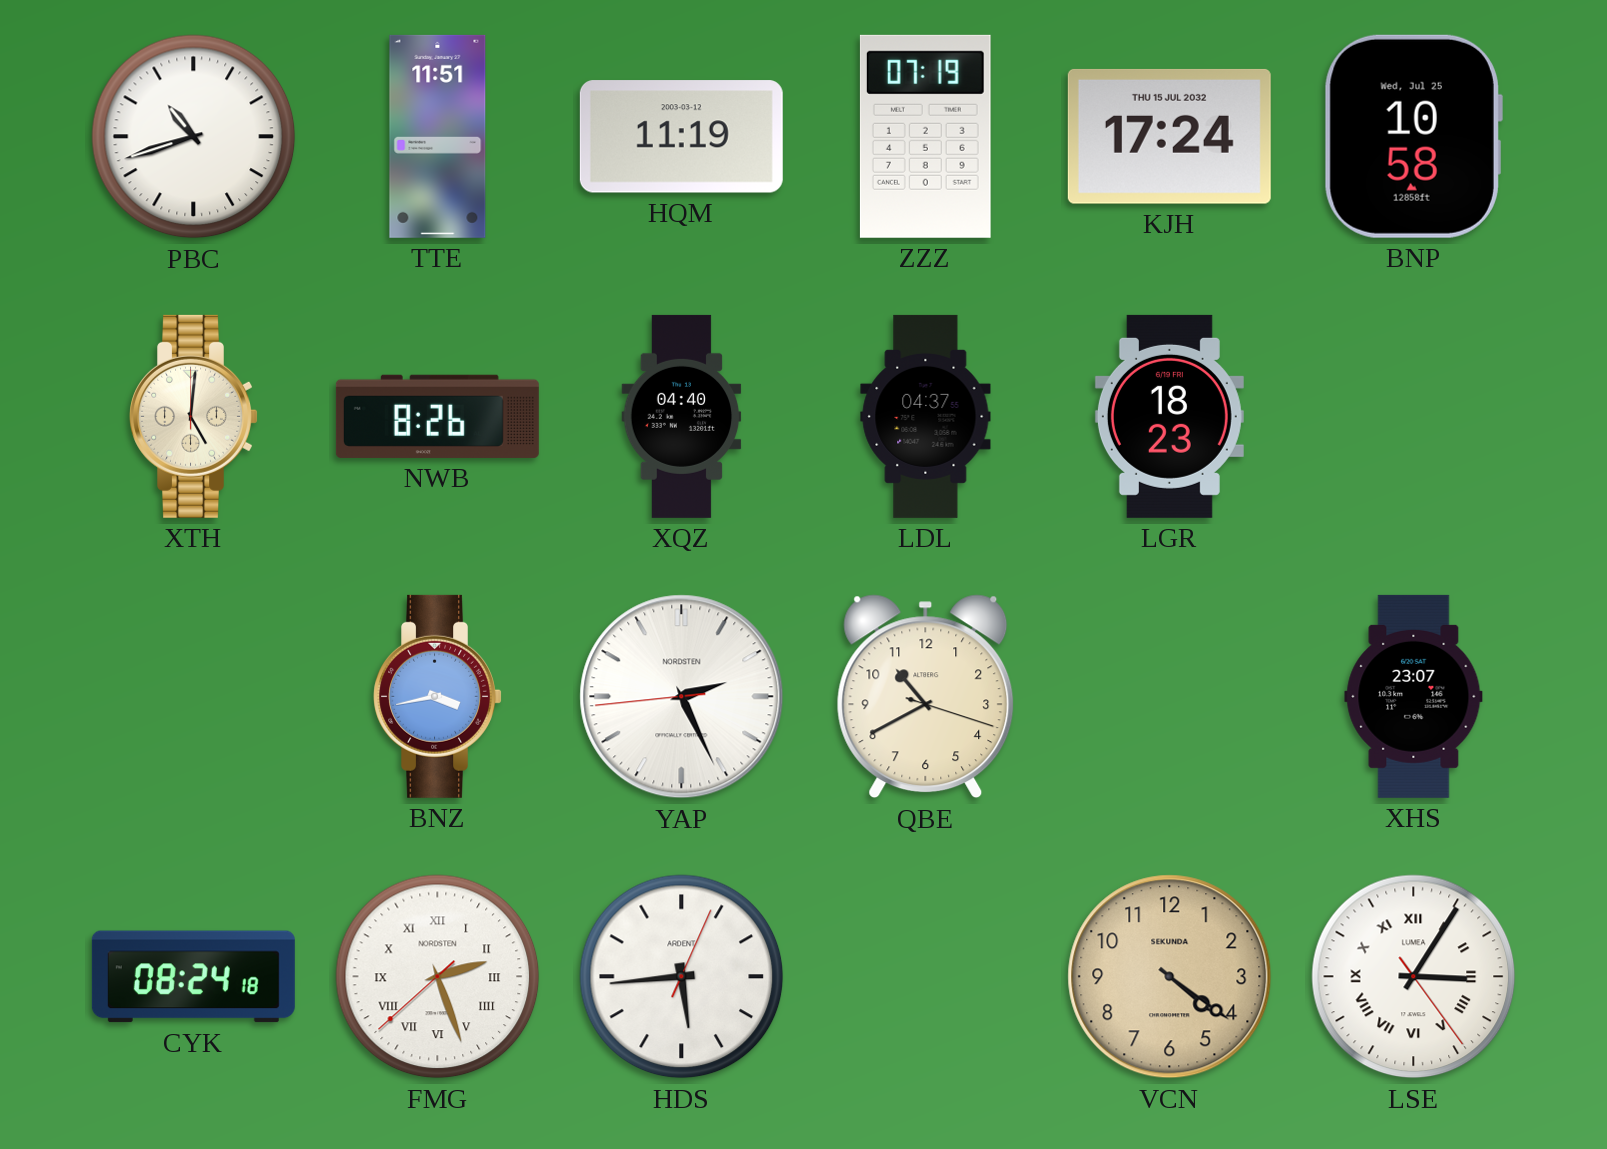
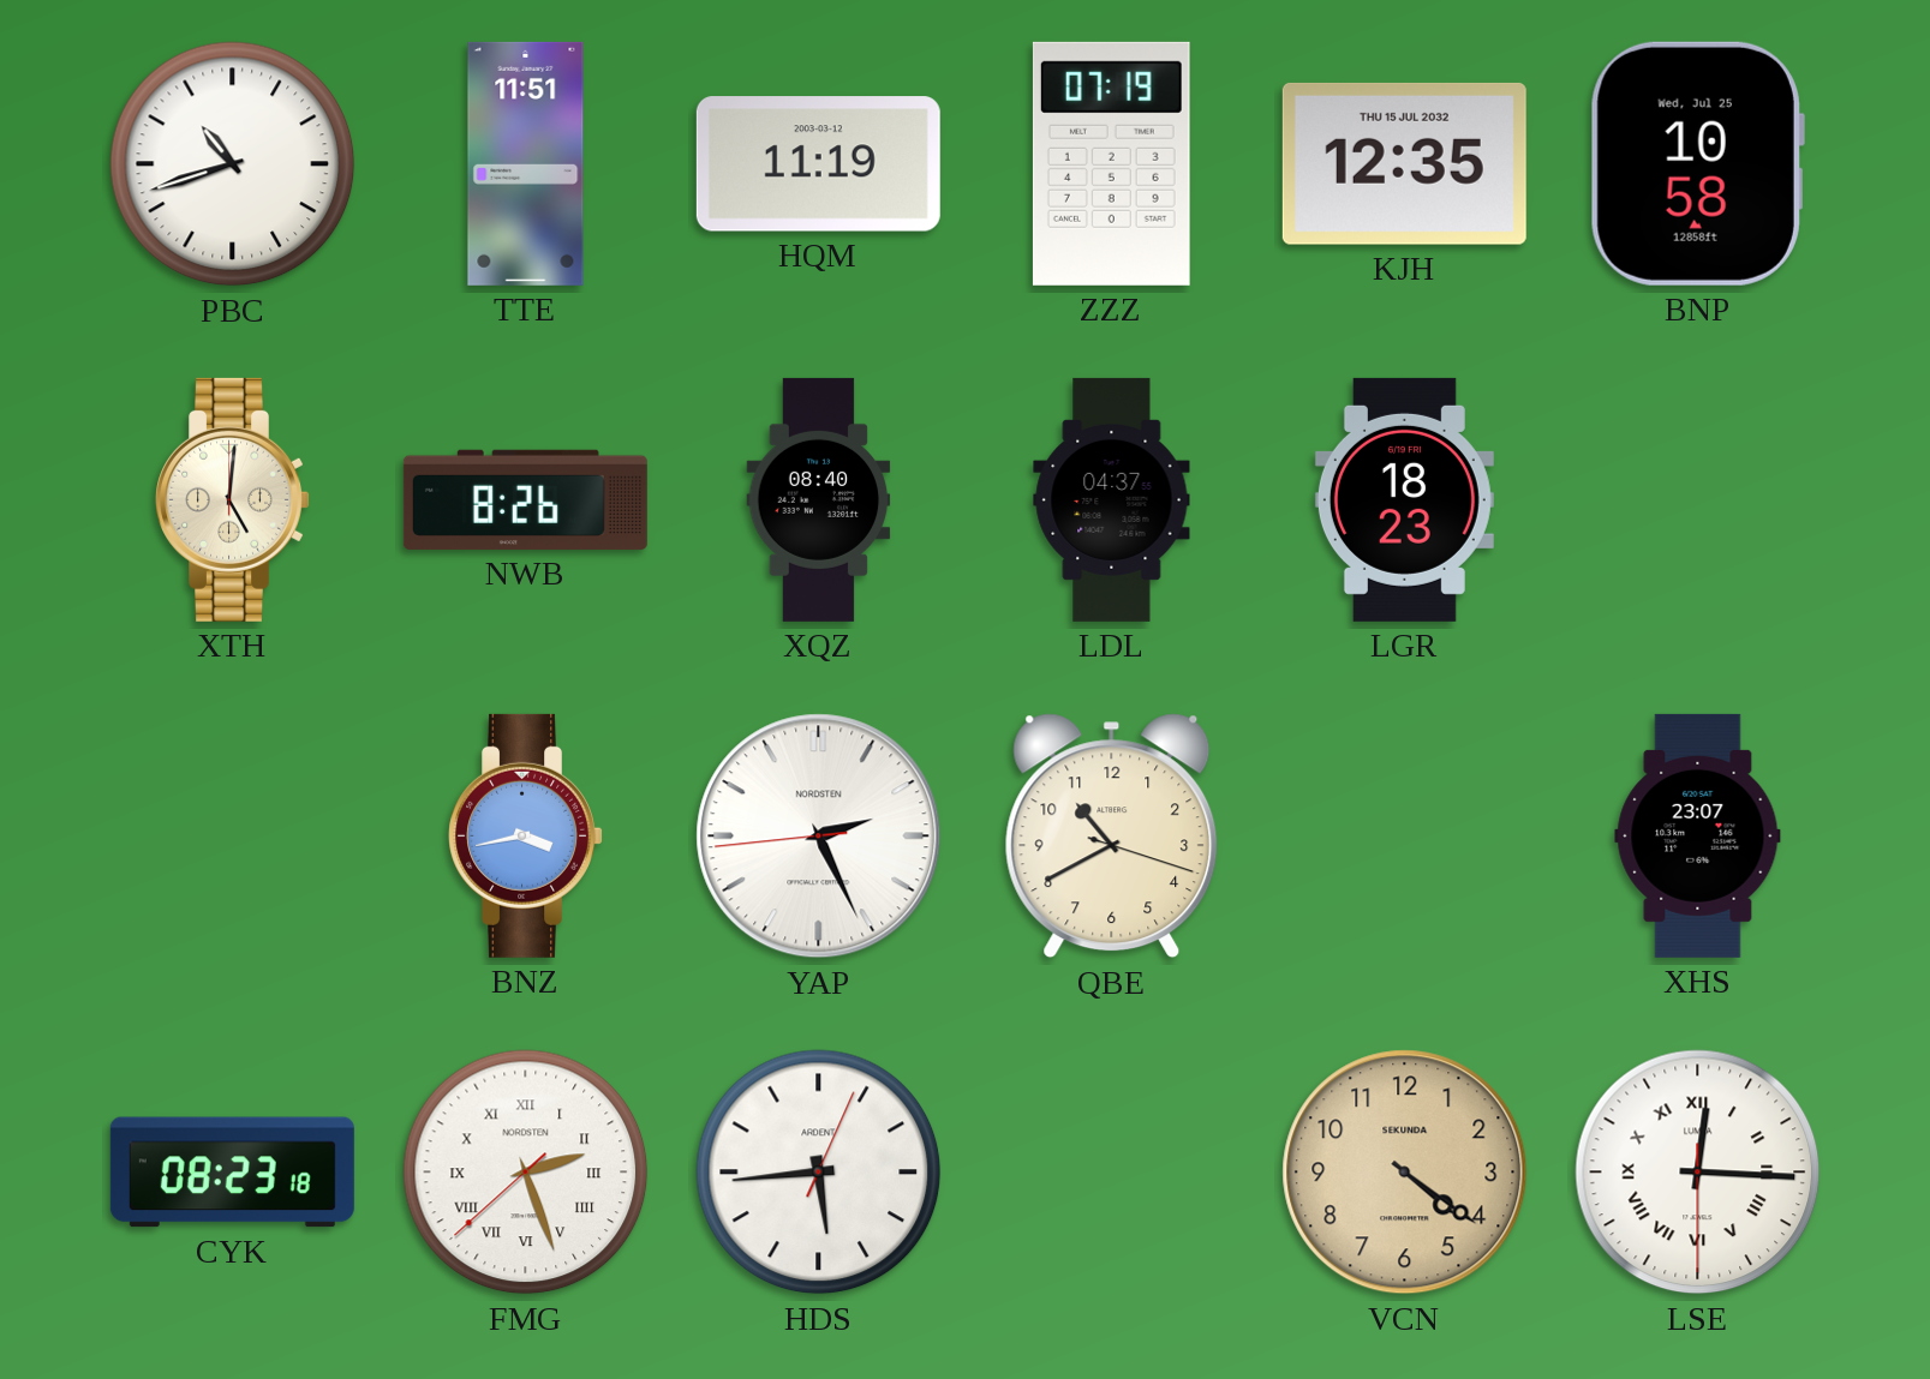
KJH: 17:24 -> 12:35
XQZ: 04:40 -> 08:40
CYK: 08:24 -> 08:23
LSE: 3:05 -> 12:15
